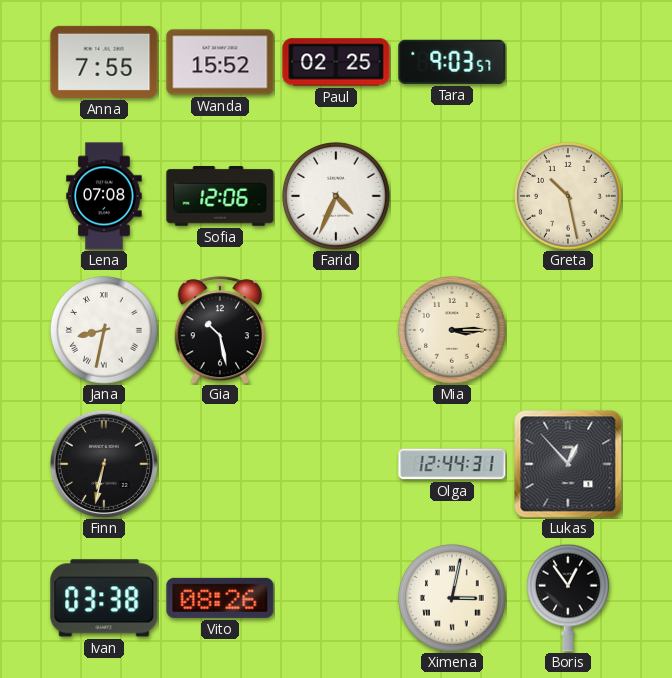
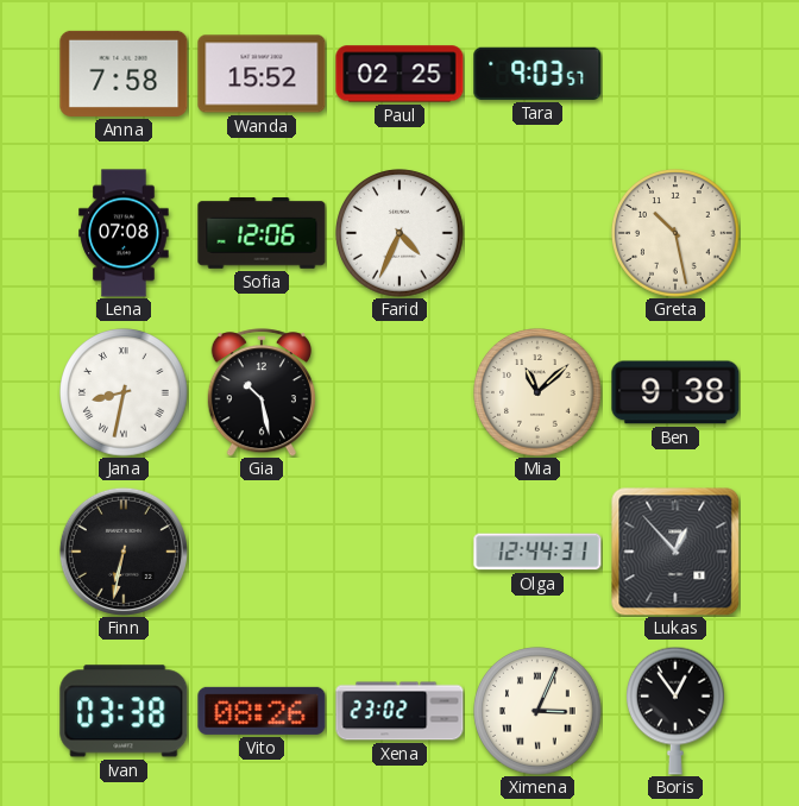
Anna: 7:55 -> 7:58
Mia: 3:15 -> 11:08
Ben: none -> 9:38
Xena: none -> 23:02
Ximena: 3:02 -> 3:04
